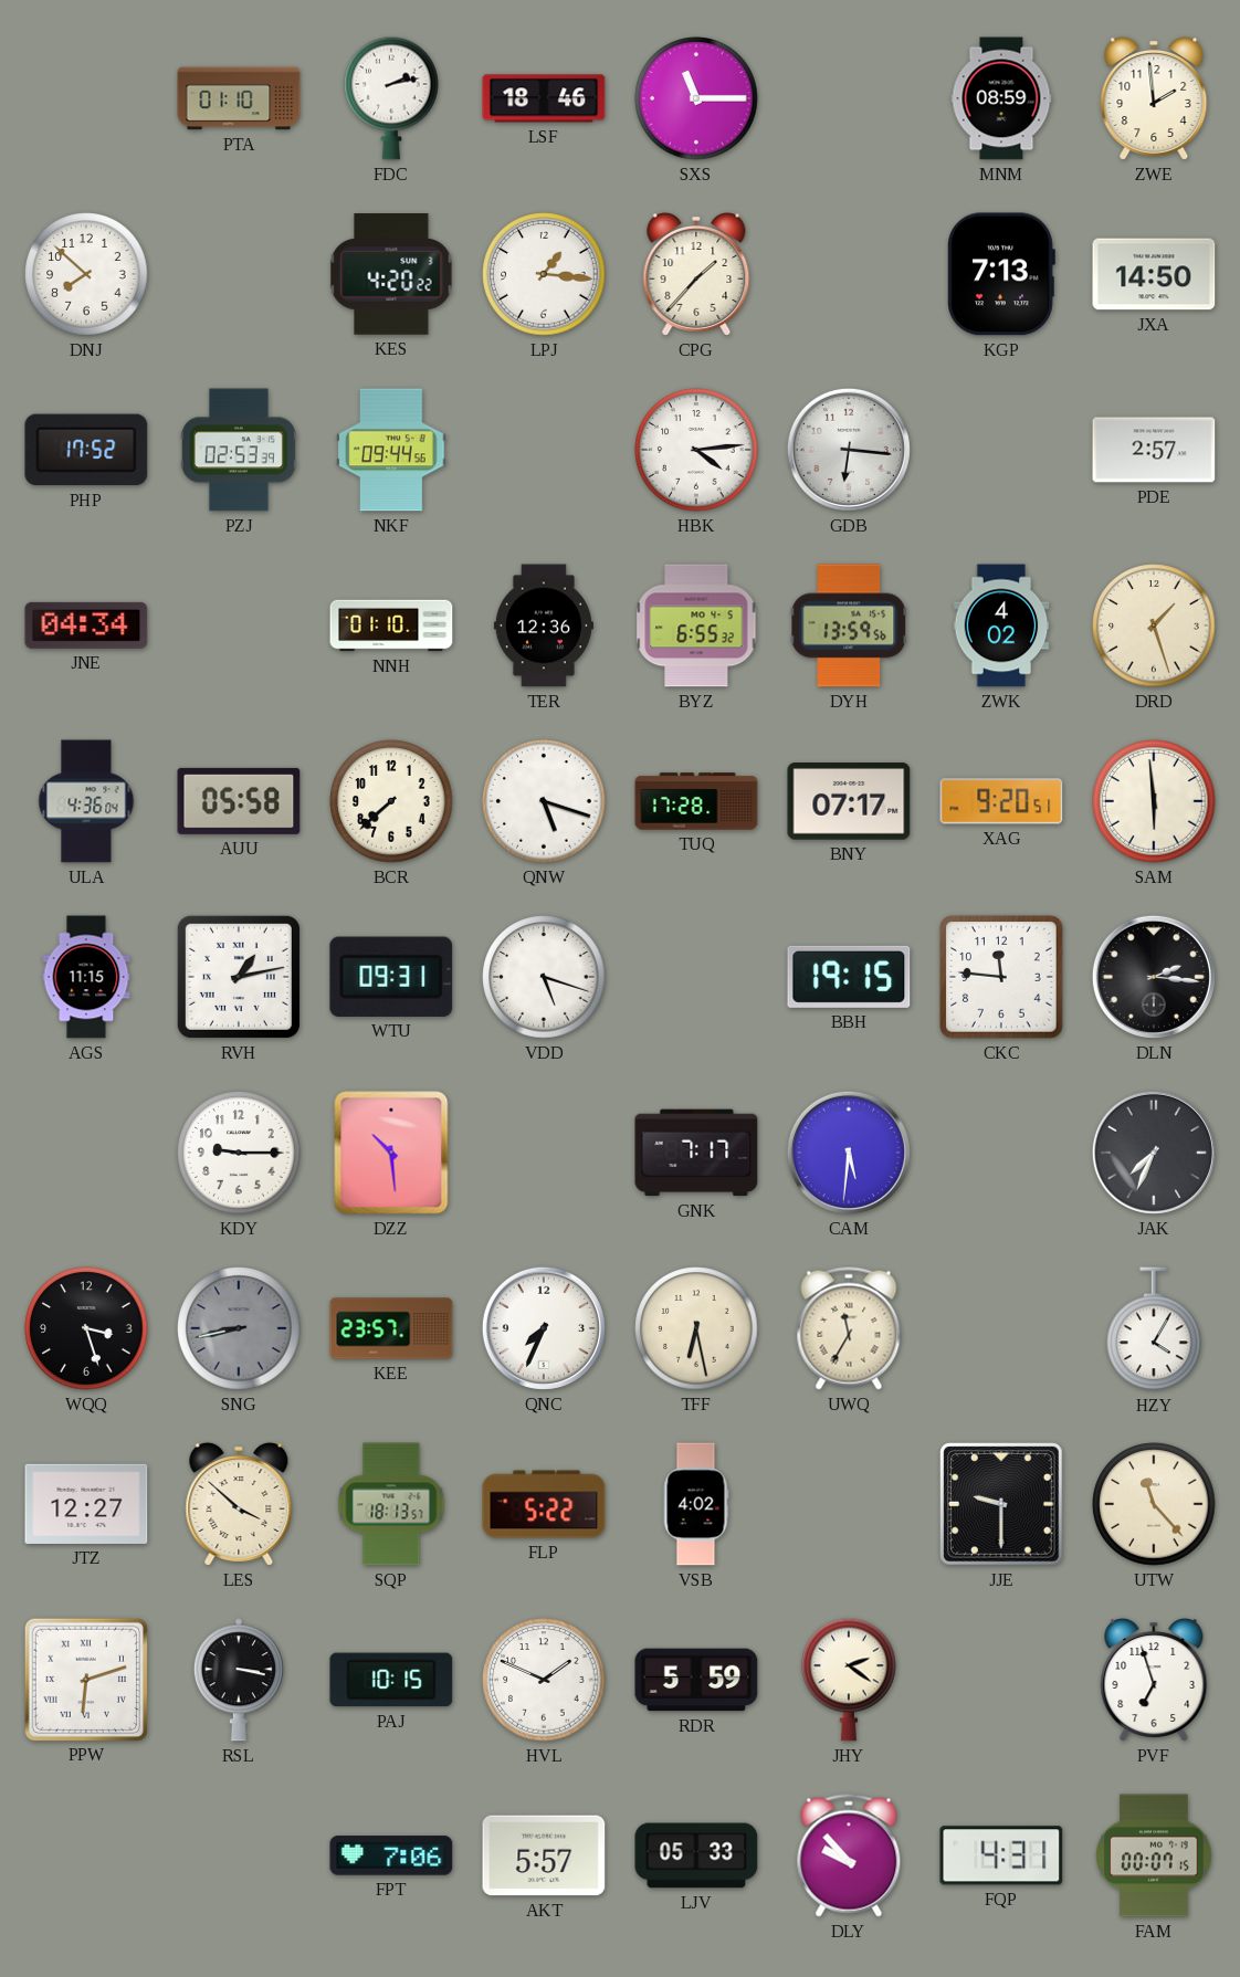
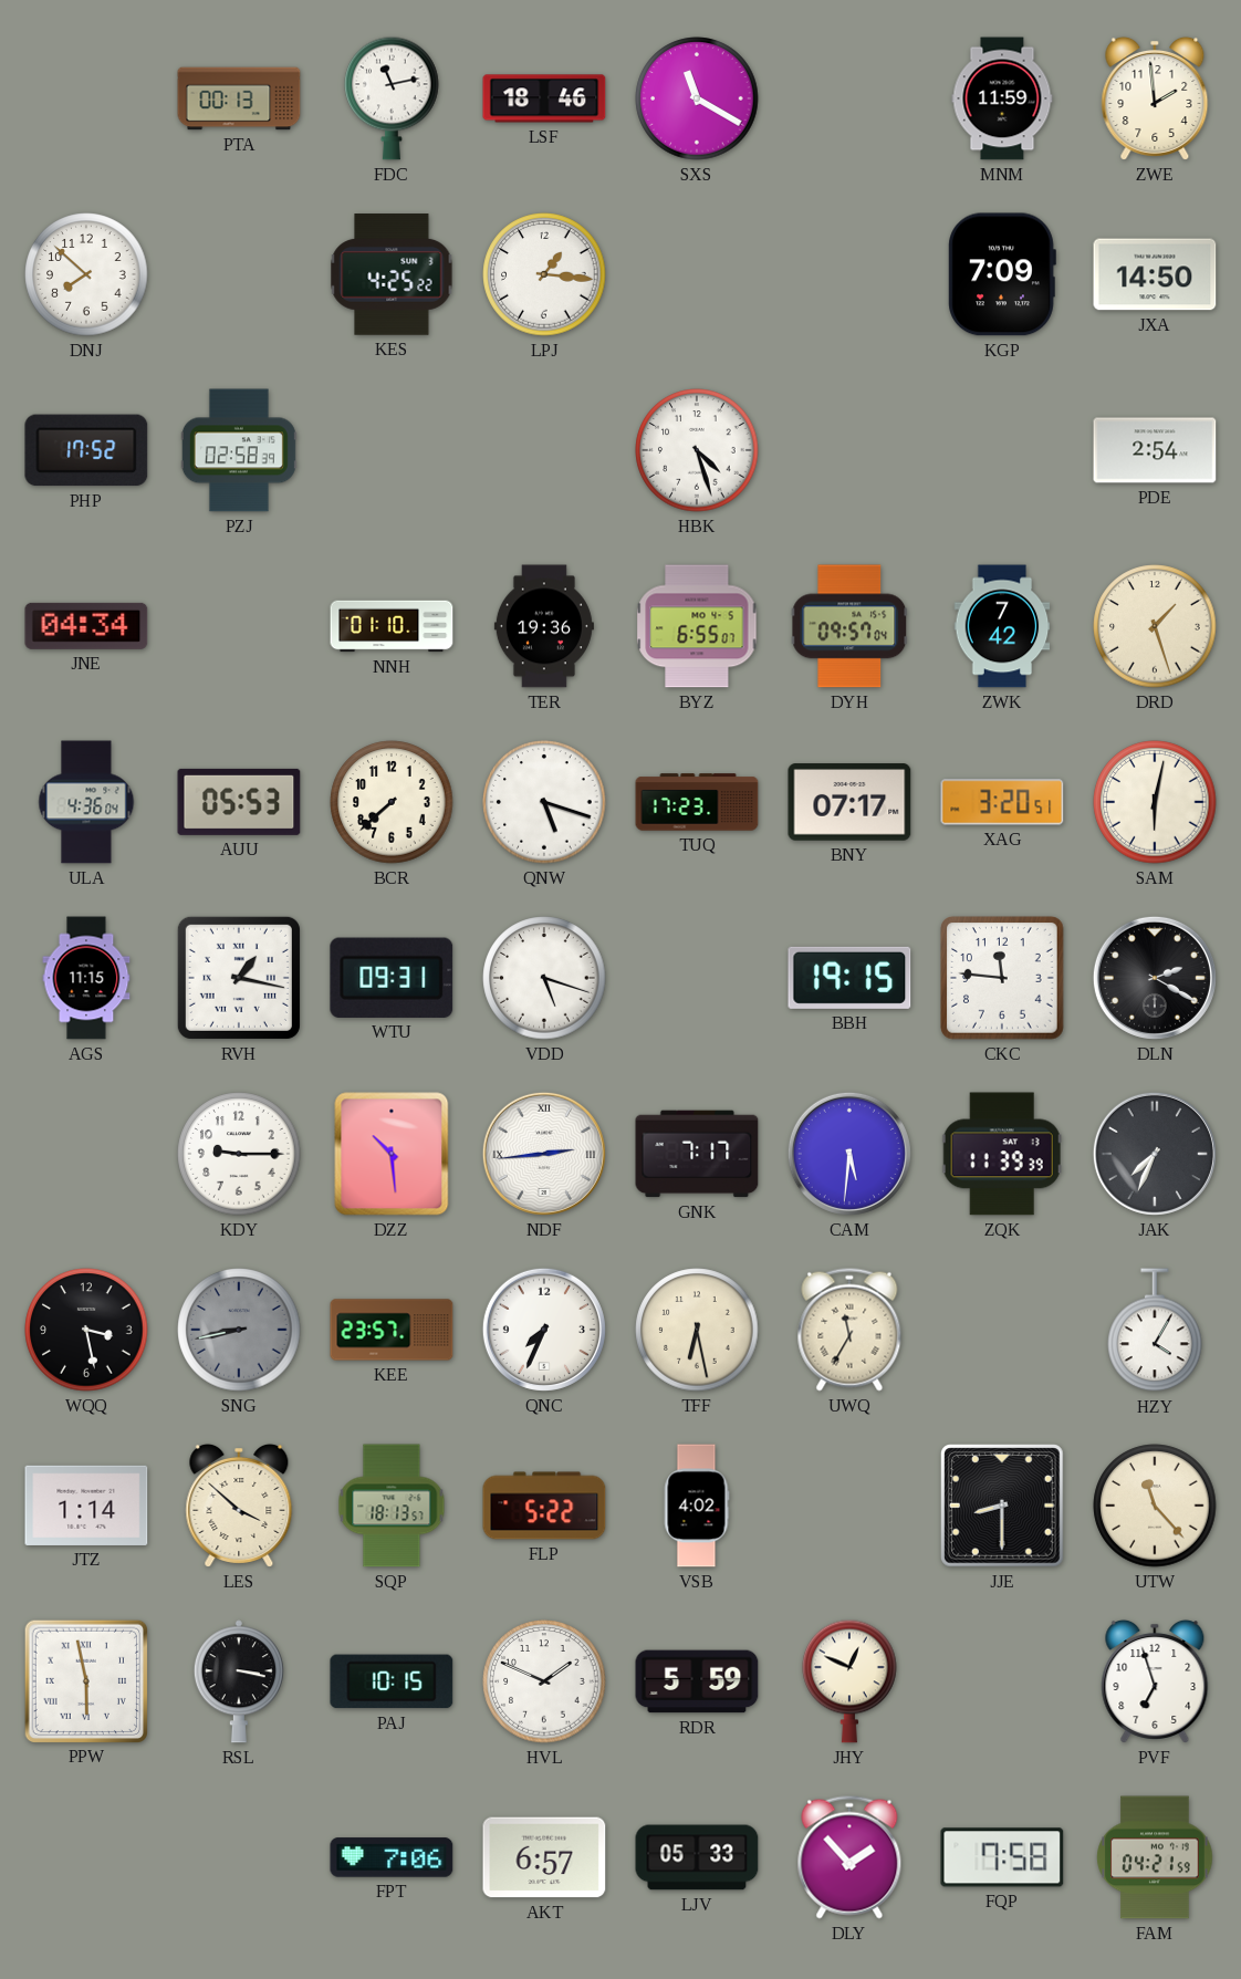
PTA: 01:10 -> 00:13
FDC: 2:13 -> 11:13
SXS: 11:15 -> 11:20
MNM: 08:59 -> 11:59
KES: 4:20 -> 4:25
CPG: 1:37 -> none
KGP: 7:13 -> 7:09
PZJ: 02:53 -> 02:58
NKF: 09:44 -> none
HBK: 4:14 -> 4:27
GDB: 6:16 -> none
PDE: 2:57 -> 2:54
TER: 12:36 -> 19:36
BYZ: 6:55:32 -> 6:55:07
DYH: 13:59 -> 09:57
ZWK: 4:02 -> 7:42
AUU: 05:58 -> 05:53
TUQ: 17:28 -> 17:23
XAG: 9:20 -> 3:20
SAM: 5:59 -> 6:02
RVH: 1:13 -> 1:17
DLN: 2:16 -> 2:20
NDF: none -> 2:44
ZQK: none -> 11:39
WQQ: 3:27 -> 3:28
JTZ: 12:27 -> 1:14
JJE: 9:30 -> 8:30
PPW: 6:12 -> 5:58
JHY: 2:21 -> 12:49
AKT: 5:57 -> 6:57
DLY: 9:53 -> 1:53
FQP: 4:31 -> 7:58
FAM: 00:07 -> 04:21
